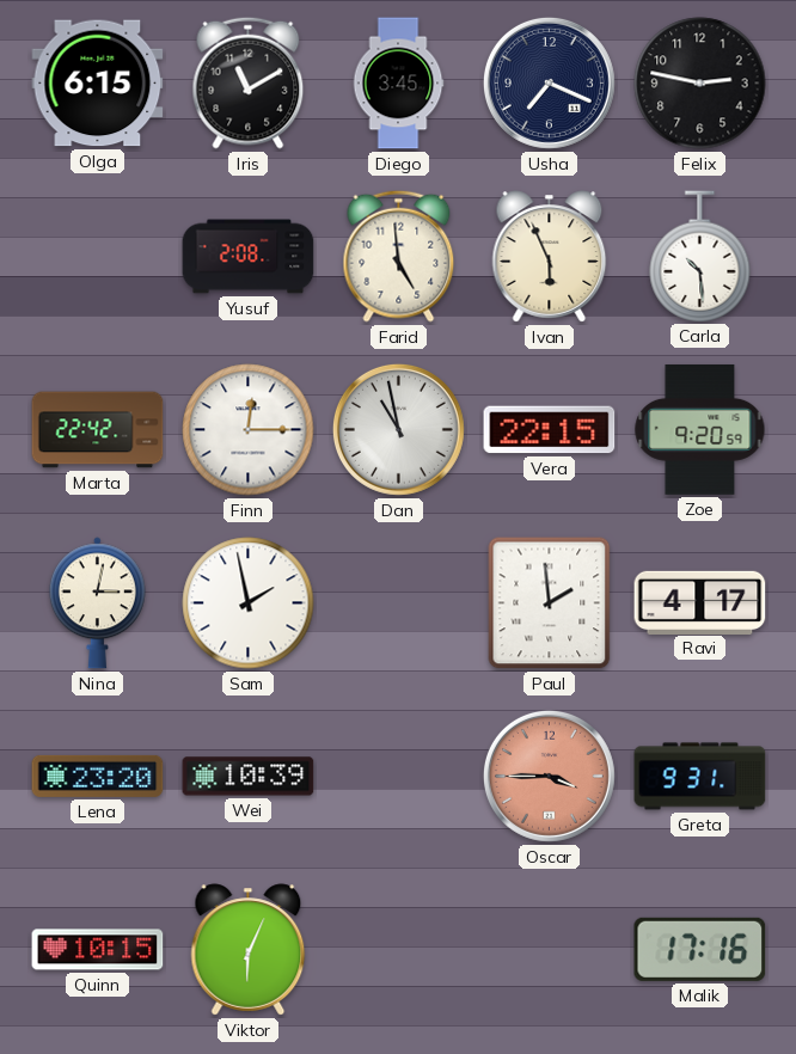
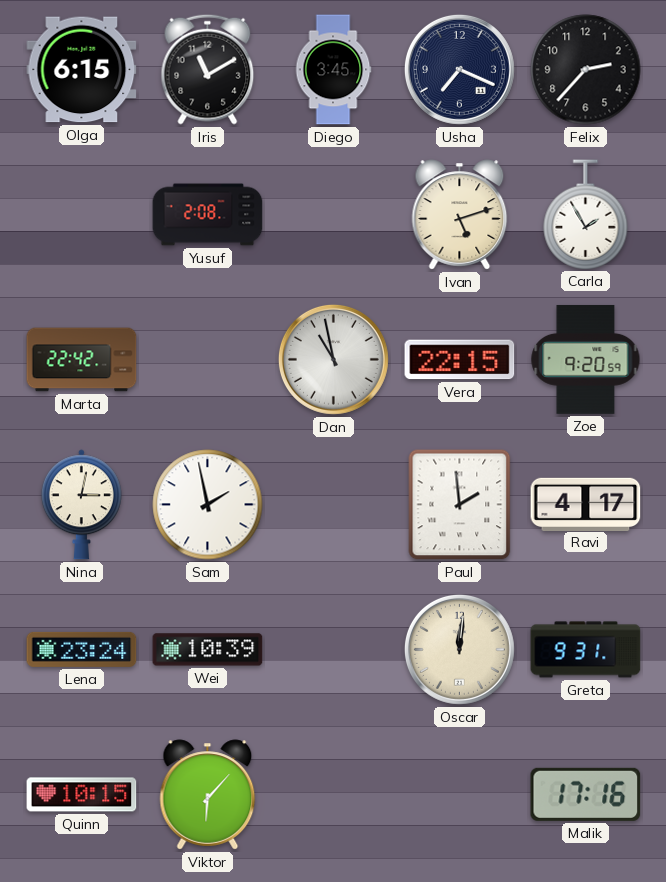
Felix: 2:47 -> 2:37
Farid: 4:59 -> none
Ivan: 5:56 -> 5:12
Carla: 10:29 -> 1:55
Finn: 12:15 -> none
Lena: 23:20 -> 23:24
Oscar: 3:45 -> 12:01
Oscar dial: salmon -> cream
Viktor: 6:04 -> 6:07
